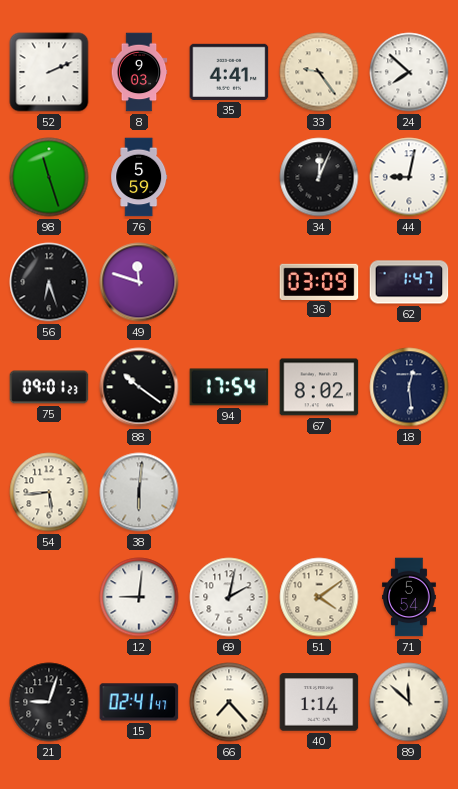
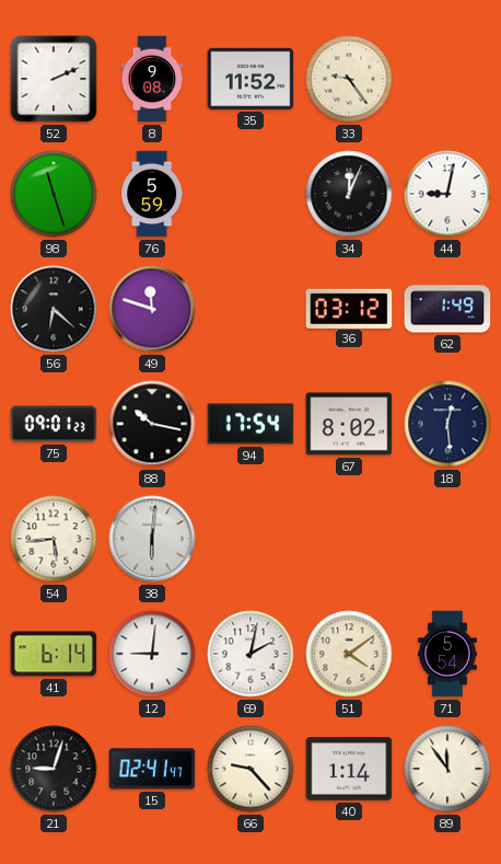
8: 9:03 -> 9:08
35: 4:41 -> 11:52
24: 7:52 -> none
56: 6:27 -> 6:22
36: 03:09 -> 03:12
62: 1:47 -> 1:49
88: 10:21 -> 10:17
41: none -> 6:14
66: 7:23 -> 9:23
89: 11:52 -> 11:54
